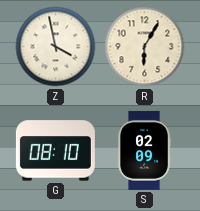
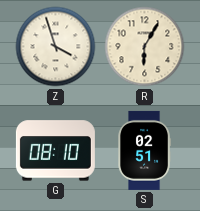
Z: 3:58 -> 3:57
S: 02:09 -> 02:51
